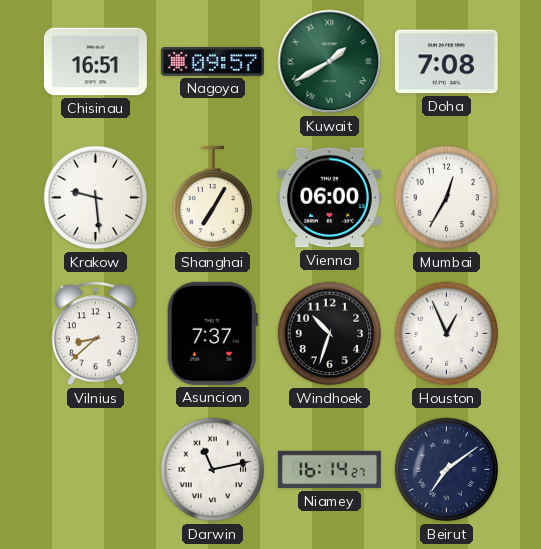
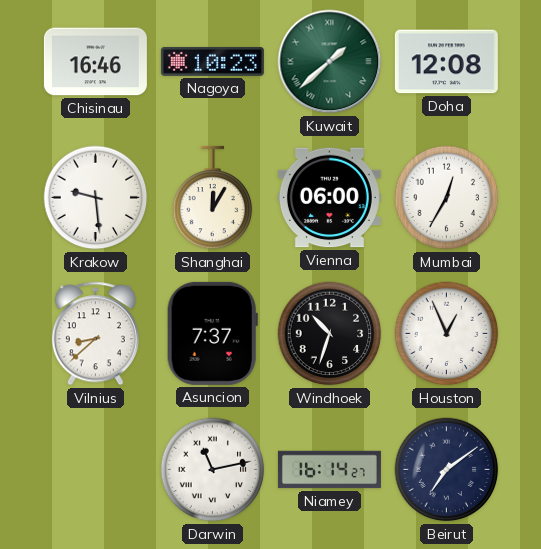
Chisinau: 16:51 -> 16:46
Nagoya: 09:57 -> 10:23
Kuwait: 1:40 -> 1:38
Doha: 7:08 -> 12:08
Shanghai: 7:05 -> 12:05
